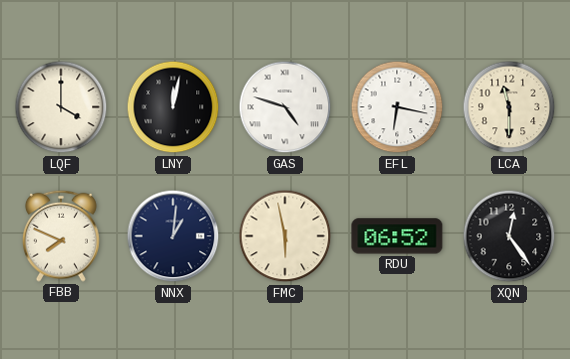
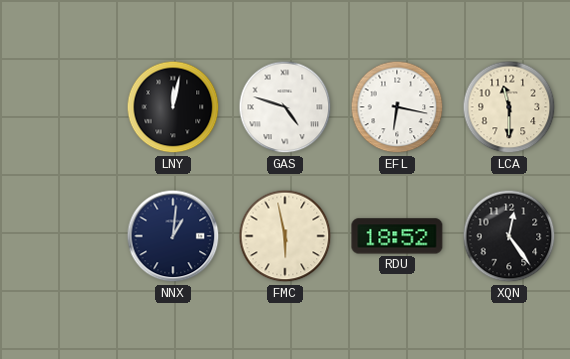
LQF: 4:00 -> none
FBB: 7:49 -> none
RDU: 06:52 -> 18:52
